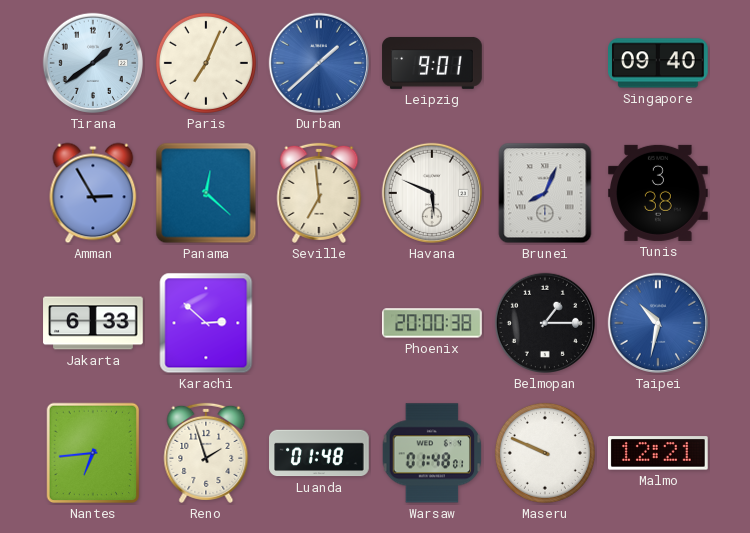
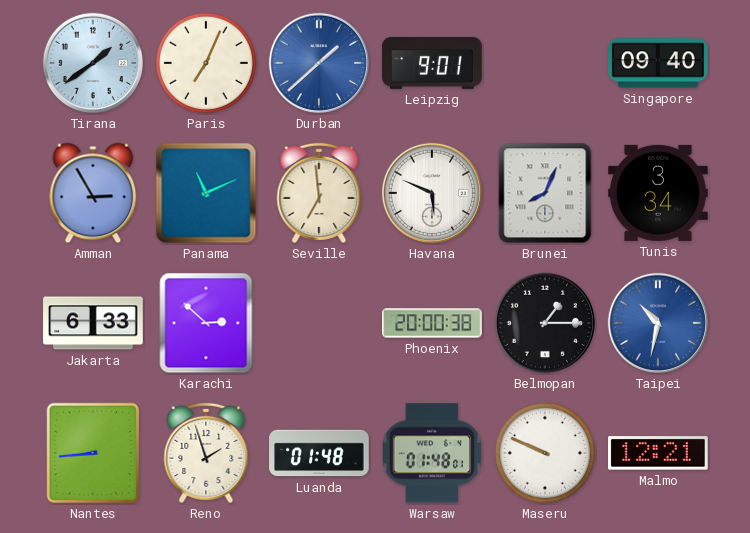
Panama: 12:22 -> 11:11
Tunis: 3:38 -> 3:34
Nantes: 6:44 -> 8:44
